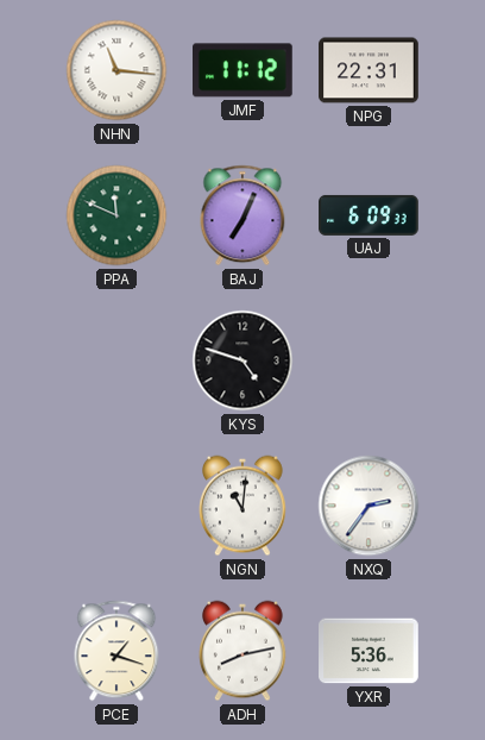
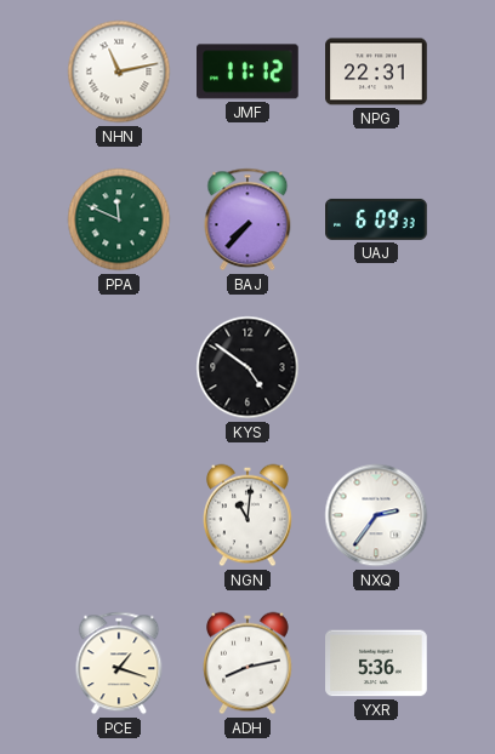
NHN: 11:16 -> 11:13
BAJ: 7:04 -> 7:37
KYS: 4:48 -> 4:51
